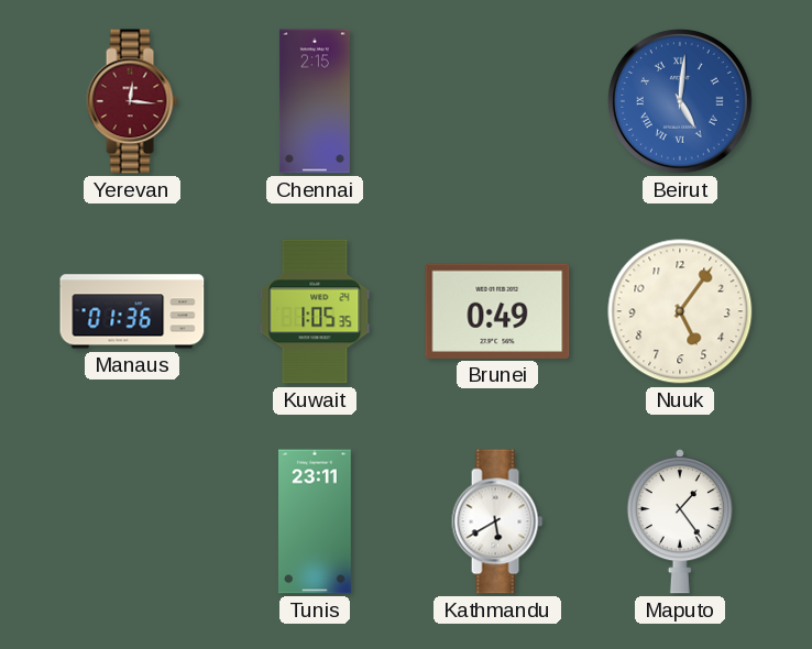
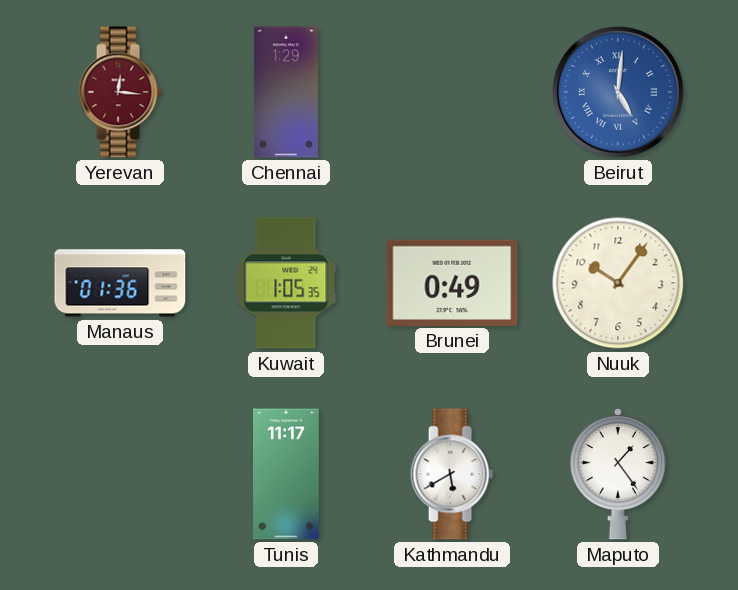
Chennai: 2:15 -> 1:29
Nuuk: 5:06 -> 10:06
Tunis: 23:11 -> 11:17
